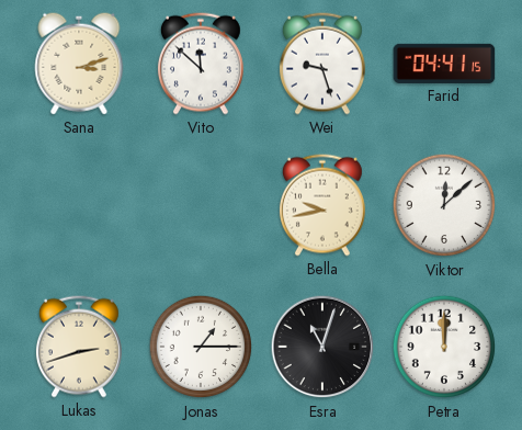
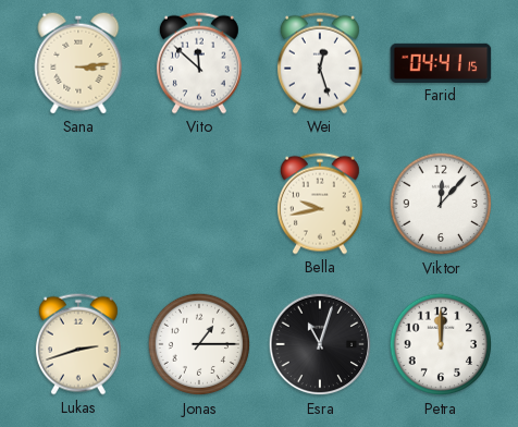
Sana: 3:12 -> 3:14
Wei: 9:27 -> 12:27
Viktor: 12:08 -> 12:07
